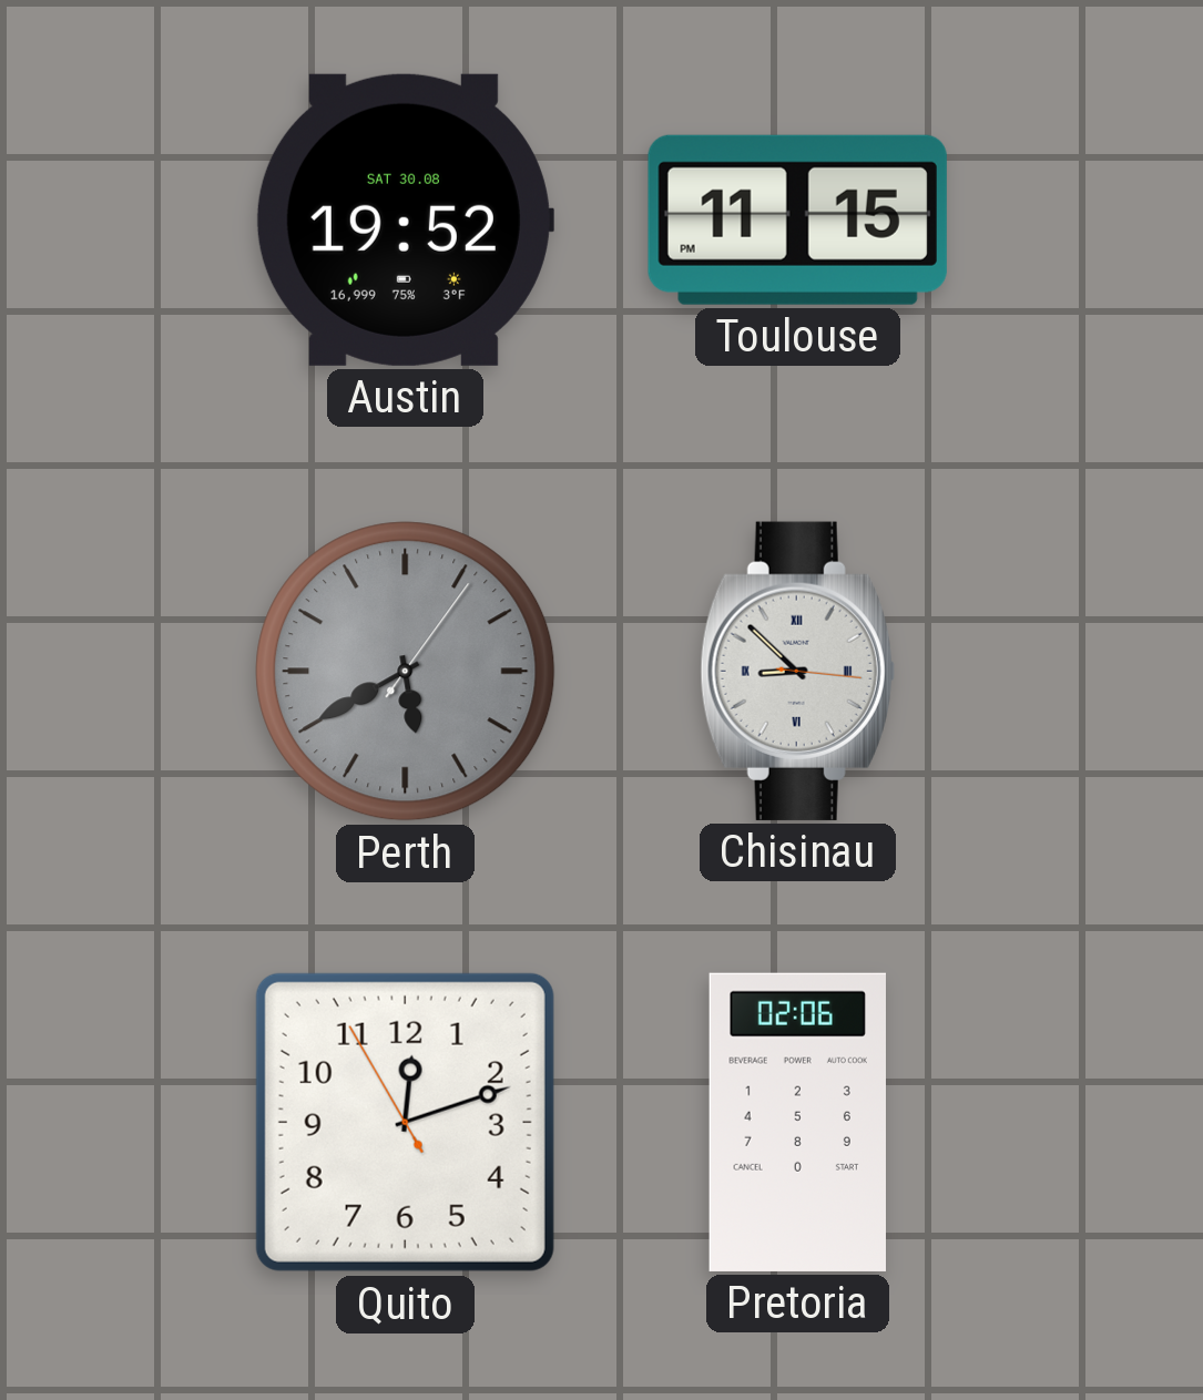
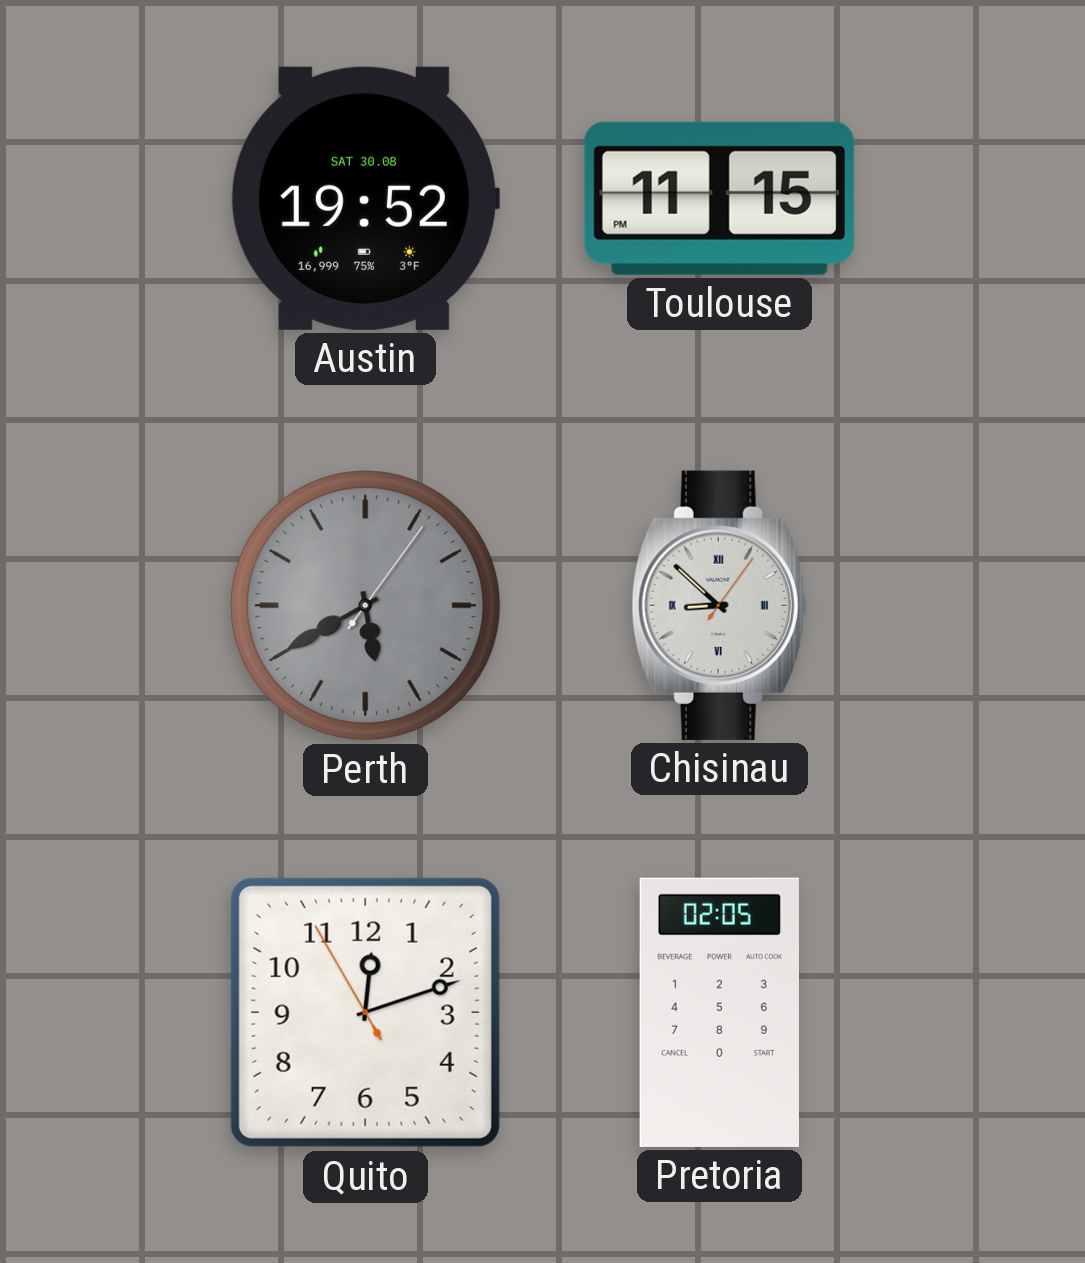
Chisinau: 8:52:16 -> 8:52:06
Pretoria: 02:06 -> 02:05
